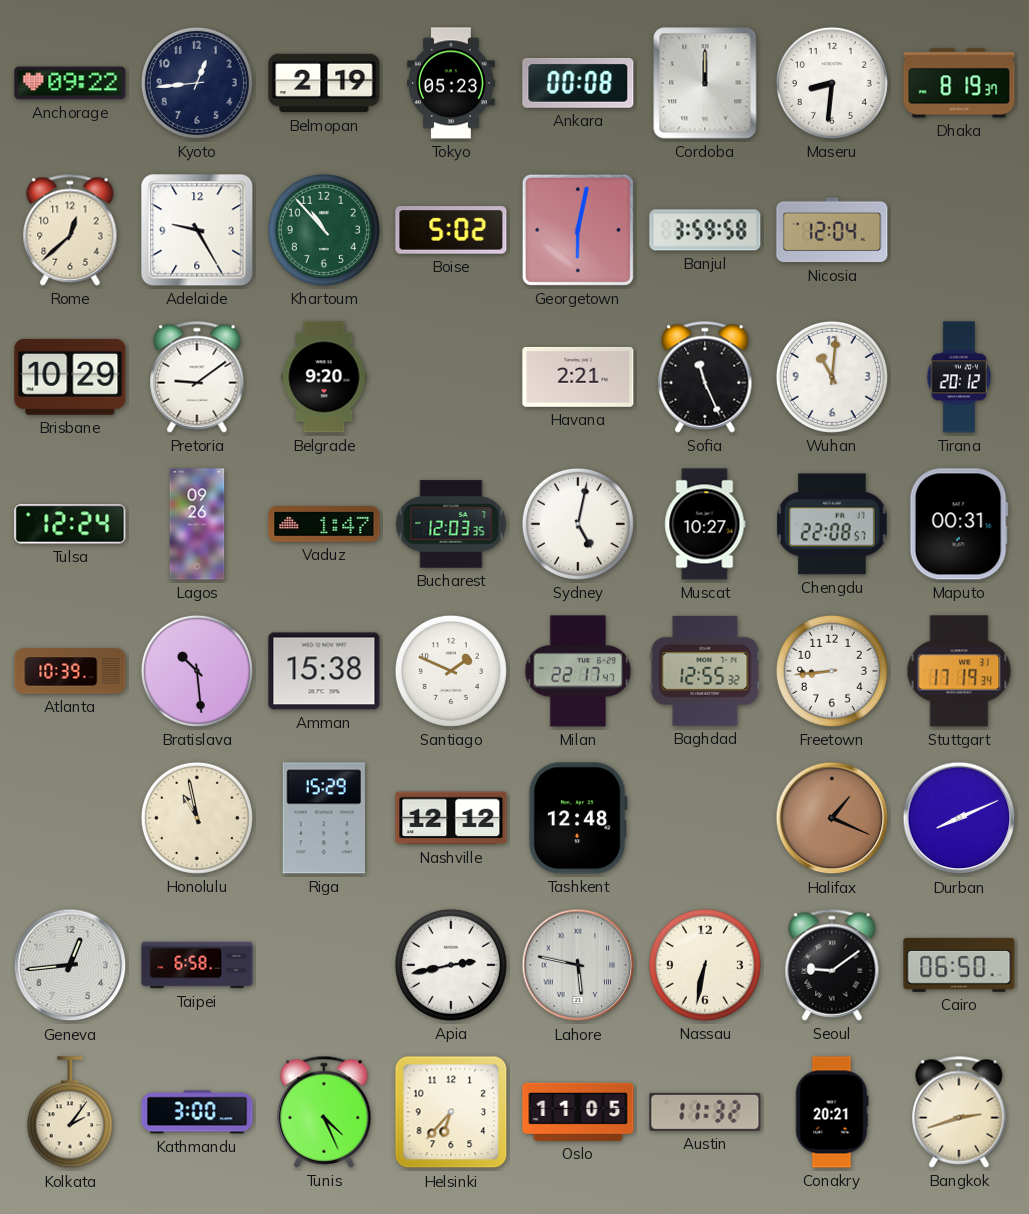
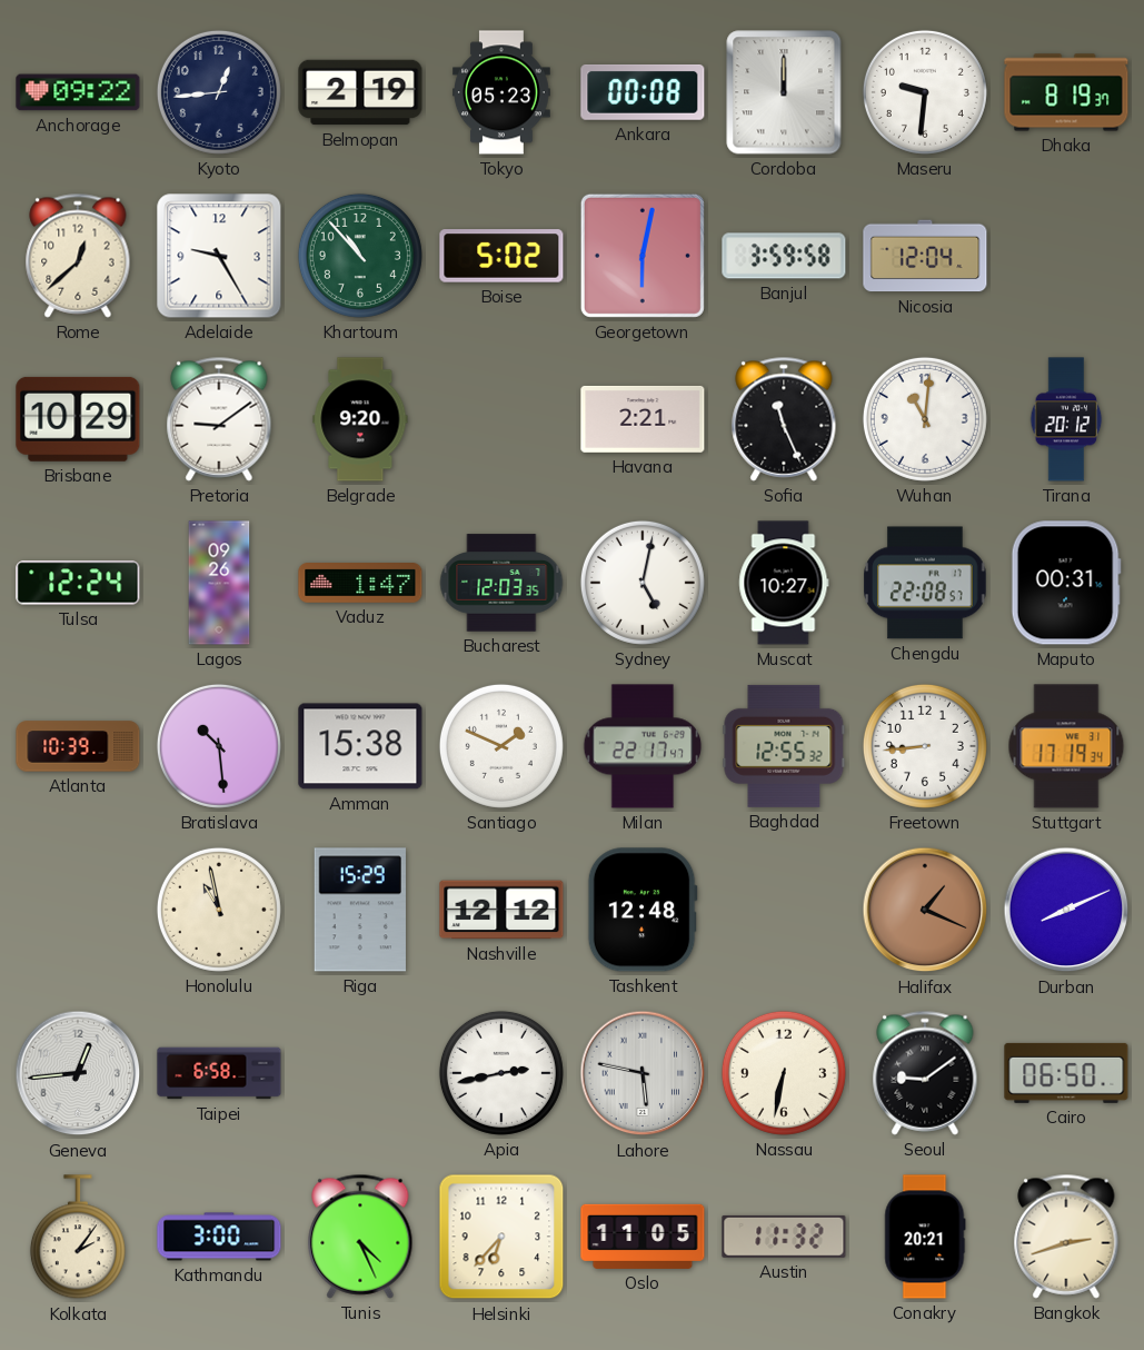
Maseru: 8:31 -> 9:31
